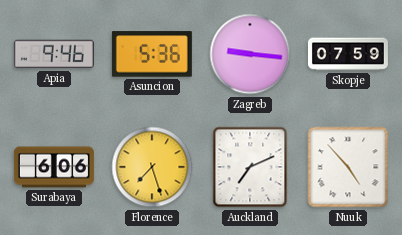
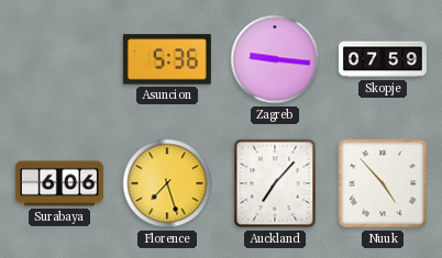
Apia: 9:46 -> none
Auckland: 7:11 -> 7:07
